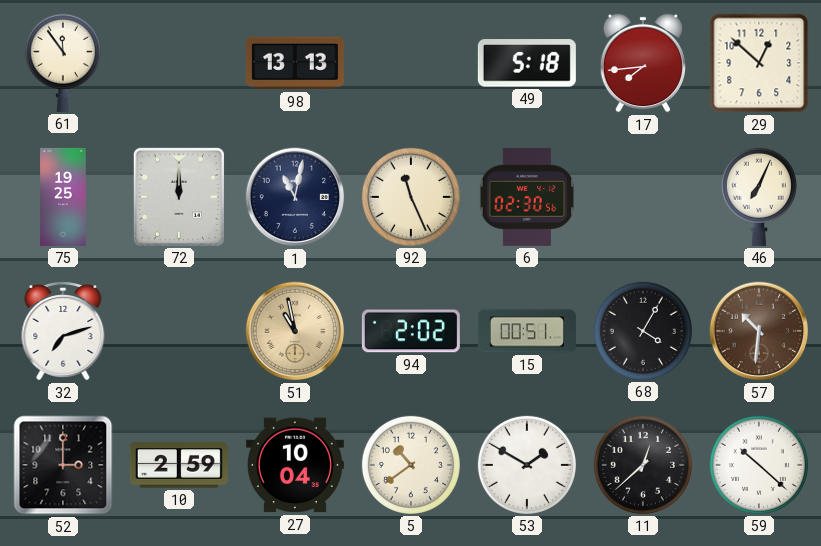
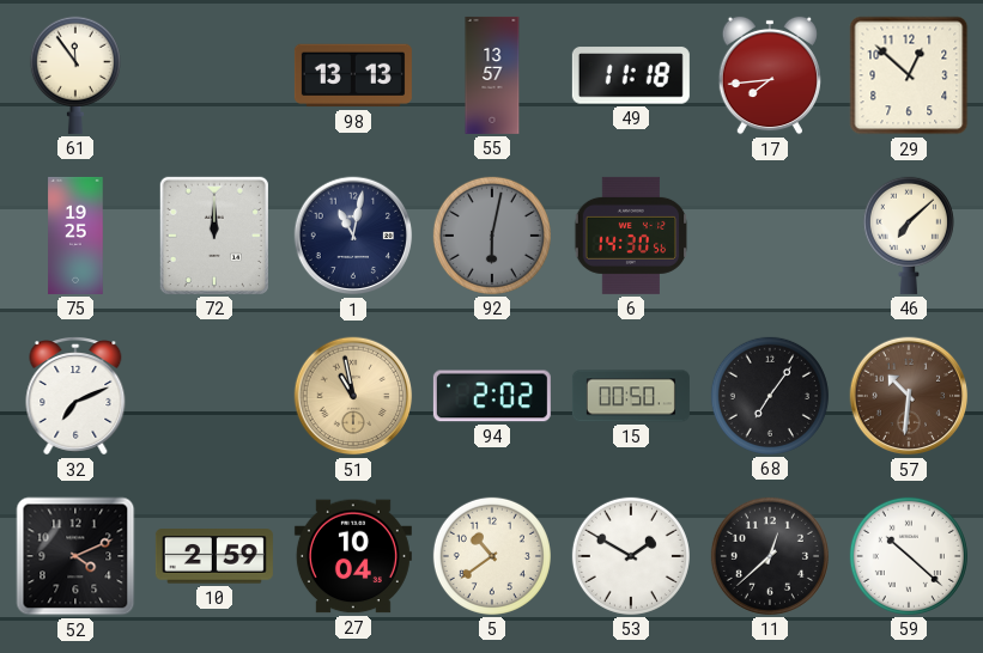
55: none -> 13:57
49: 5:18 -> 11:18
92: 11:26 -> 6:02
92 dial: cream -> grey
6: 02:30 -> 14:30
46: 7:04 -> 7:08
32: 7:12 -> 7:11
15: 00:51 -> 00:50
68: 4:05 -> 7:06
52: 3:00 -> 4:11
